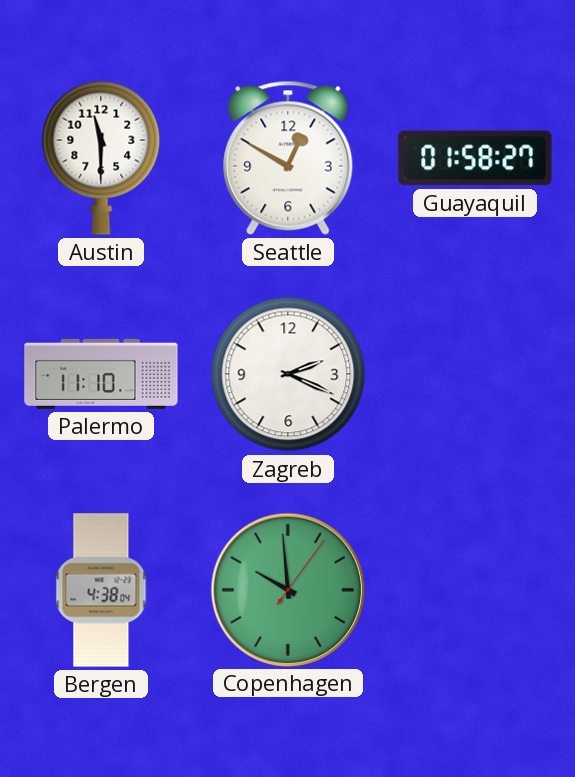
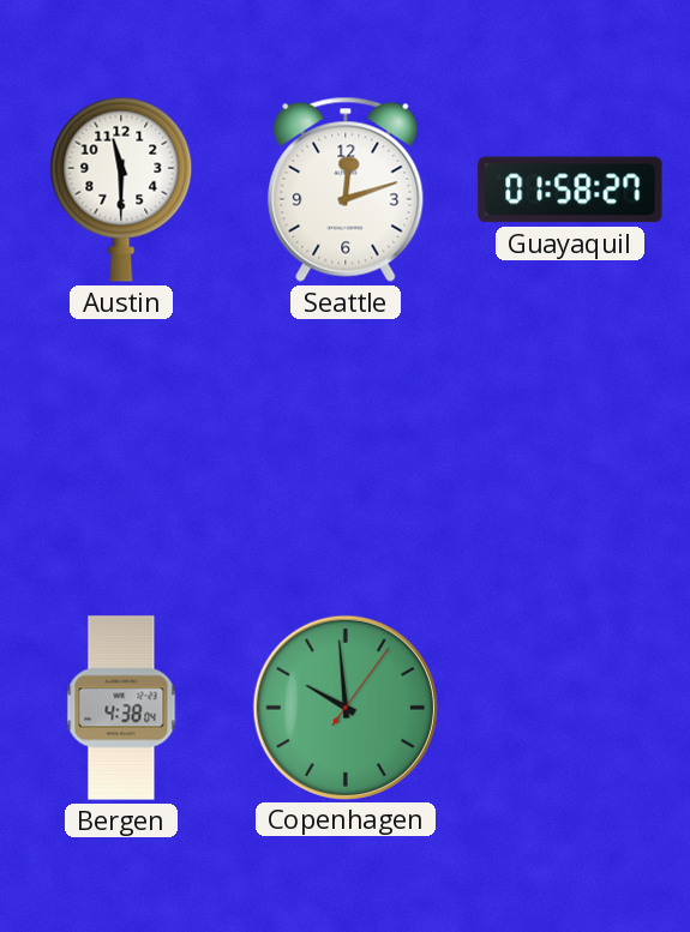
Seattle: 12:50 -> 12:12
Palermo: 11:10 -> none
Zagreb: 2:19 -> none
